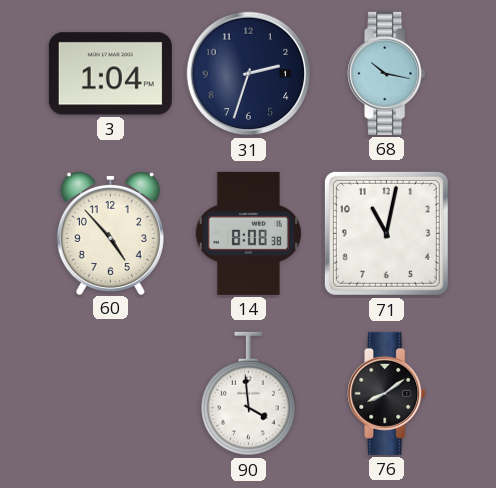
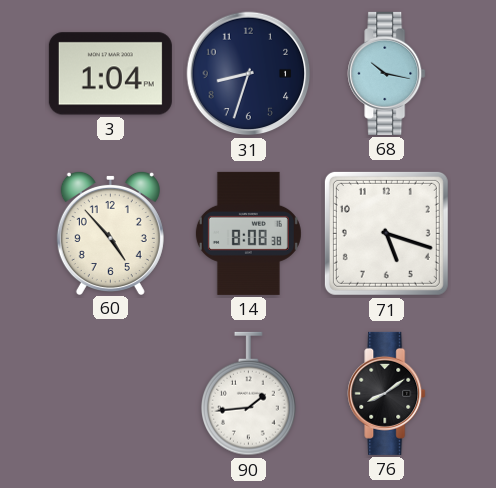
31: 2:33 -> 8:33
71: 11:02 -> 5:18
90: 3:59 -> 1:44
